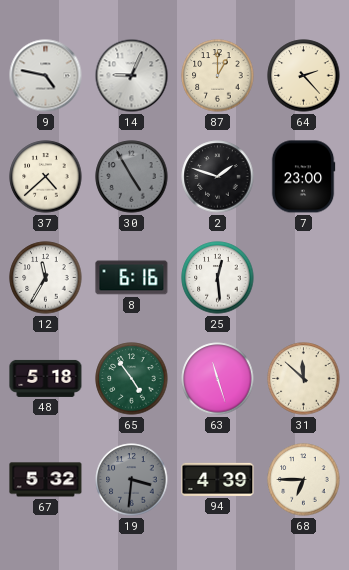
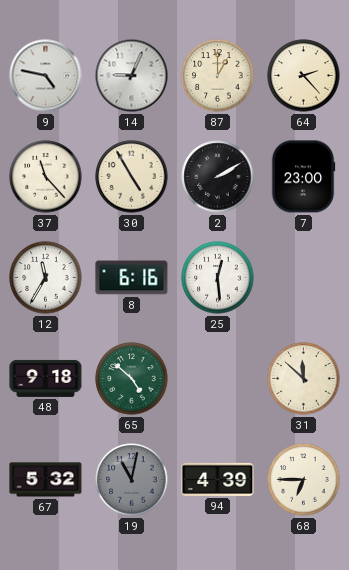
37: 4:38 -> 11:23
30 dial: grey -> cream
2: 1:48 -> 2:10
48: 5:18 -> 9:18
65: 4:54 -> 4:52
63: 11:27 -> none
19: 3:31 -> 11:02
